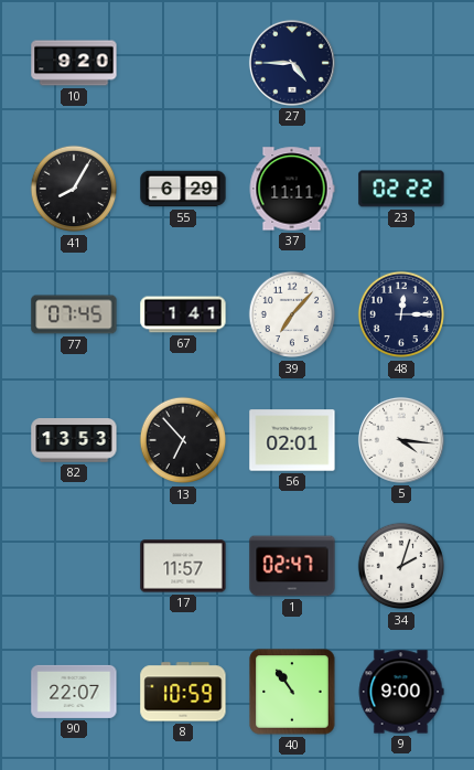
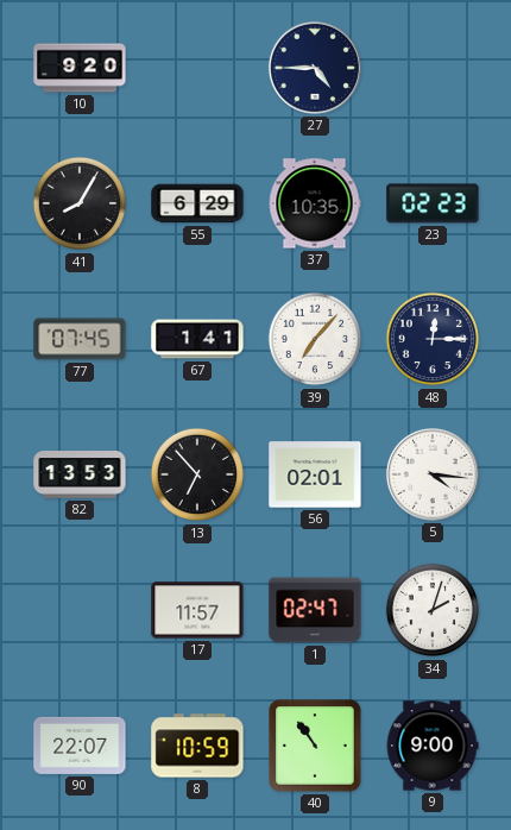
37: 11:11 -> 10:35
23: 02:22 -> 02:23
